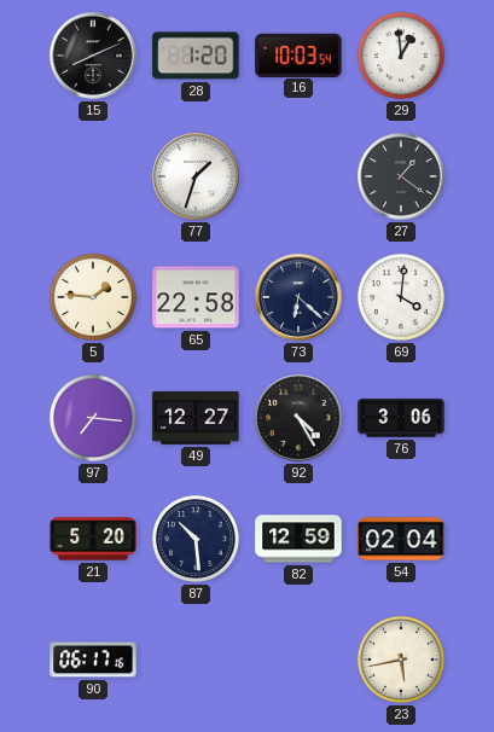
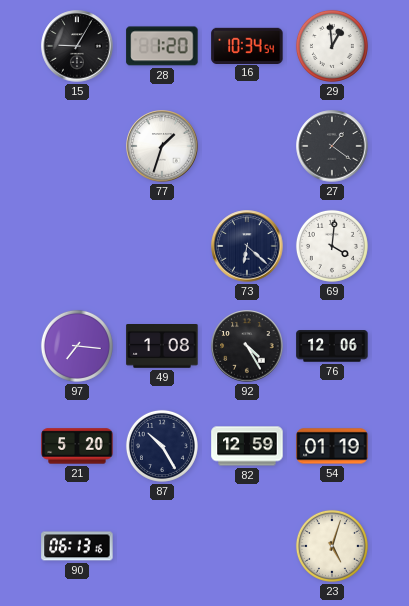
15: 8:11 -> 9:05
16: 10:03 -> 10:34
5: 1:46 -> none
65: 22:58 -> none
49: 12:27 -> 1:08
76: 3:06 -> 12:06
87: 10:29 -> 10:25
54: 02:04 -> 01:19
90: 06:17 -> 06:13
23: 5:43 -> 5:03
